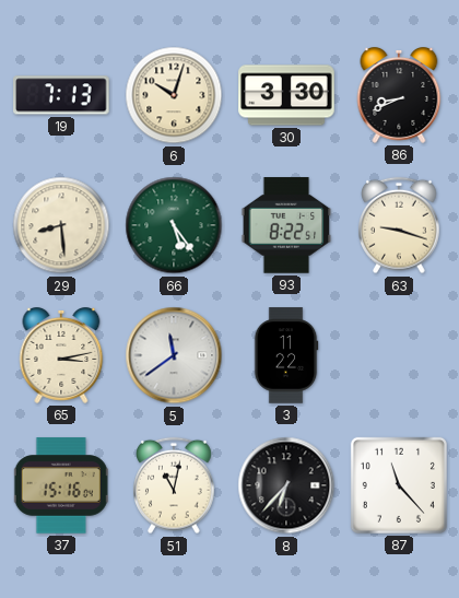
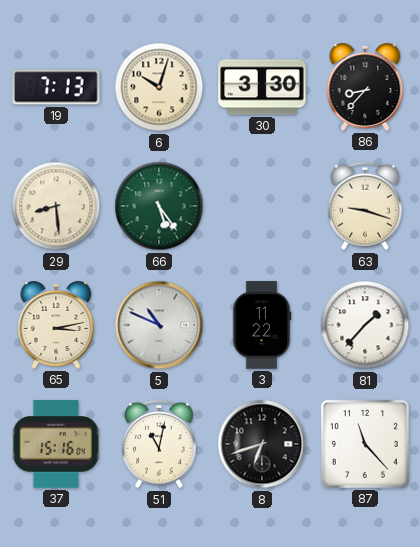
86: 8:41 -> 8:37
93: 8:22 -> none
5: 11:39 -> 10:49
81: none -> 1:37
8: 6:37 -> 6:42
